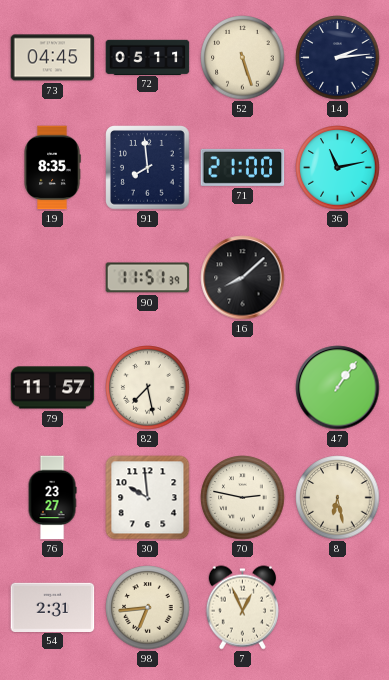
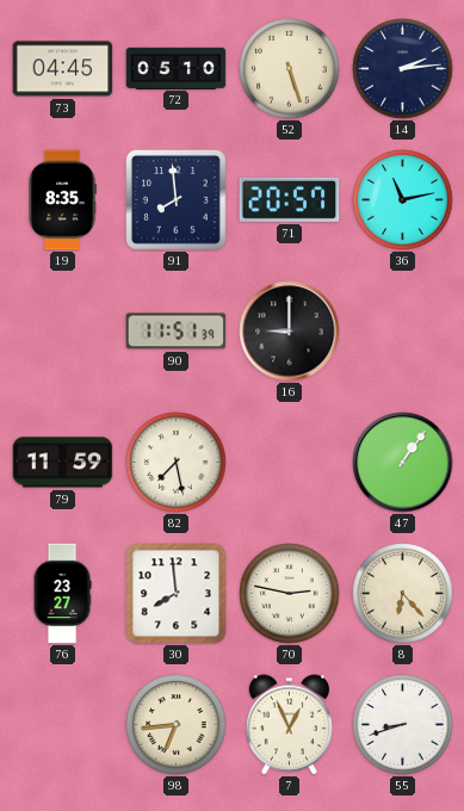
72: 05:11 -> 05:10
71: 21:00 -> 20:57
16: 8:08 -> 9:00
79: 11:57 -> 11:59
30: 9:59 -> 7:59
8: 6:28 -> 6:23
54: 2:31 -> none
55: none -> 8:42
